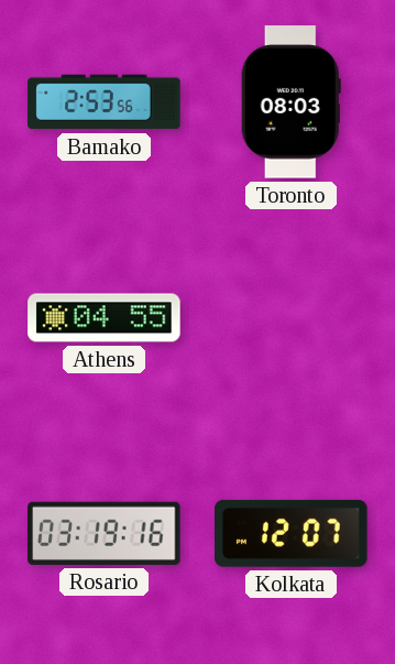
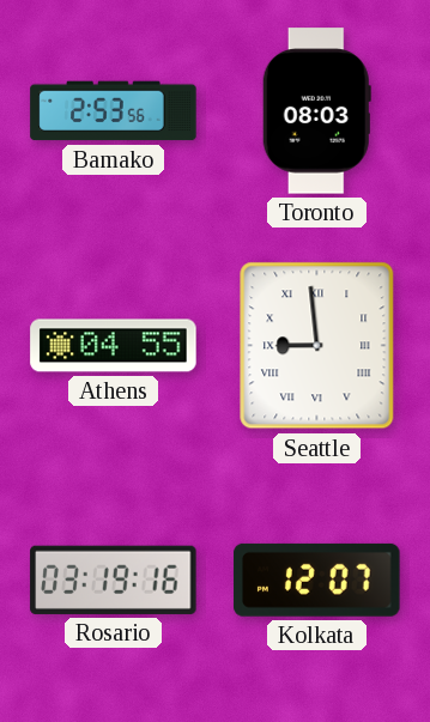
Seattle: none -> 8:59
